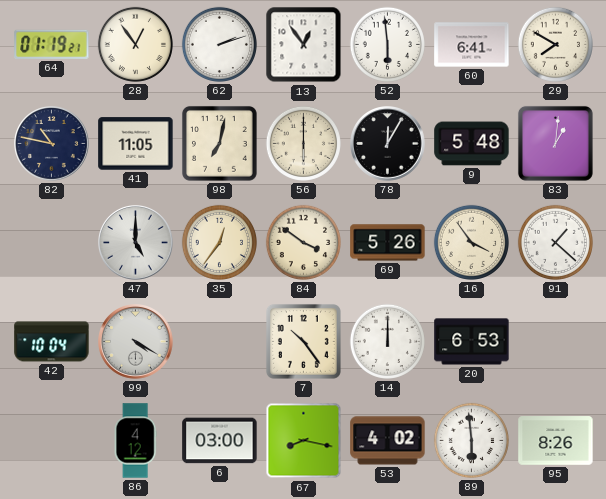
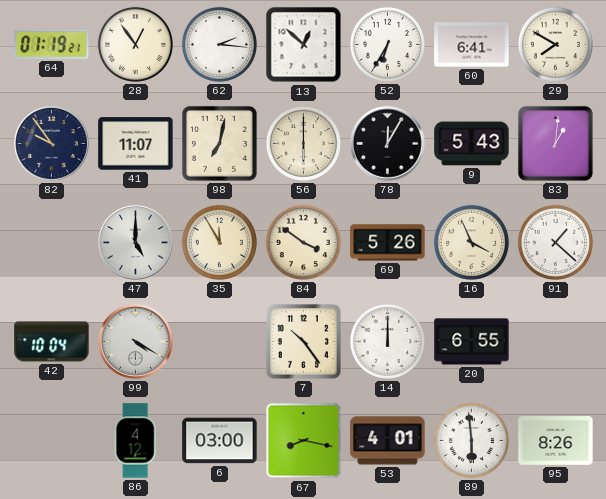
62: 2:12 -> 2:16
13: 12:54 -> 12:52
52: 5:59 -> 6:35
82: 10:47 -> 9:54
41: 11:05 -> 11:07
9: 5:48 -> 5:43
35: 12:36 -> 11:55
16: 3:54 -> 3:56
20: 6:53 -> 6:55
53: 4:02 -> 4:01
